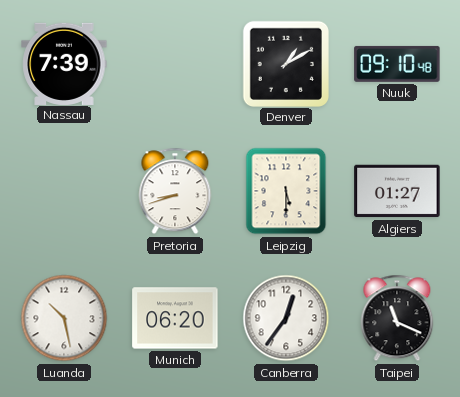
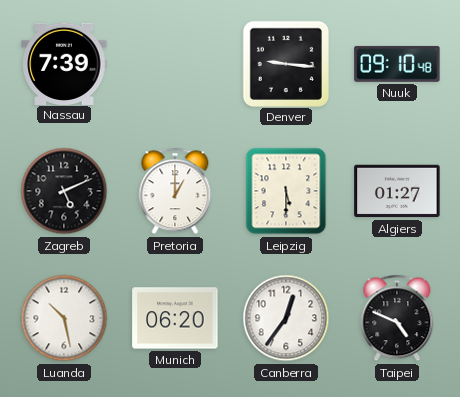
Denver: 1:10 -> 9:16
Zagreb: none -> 5:11
Pretoria: 8:42 -> 1:00
Taipei: 11:19 -> 4:49
